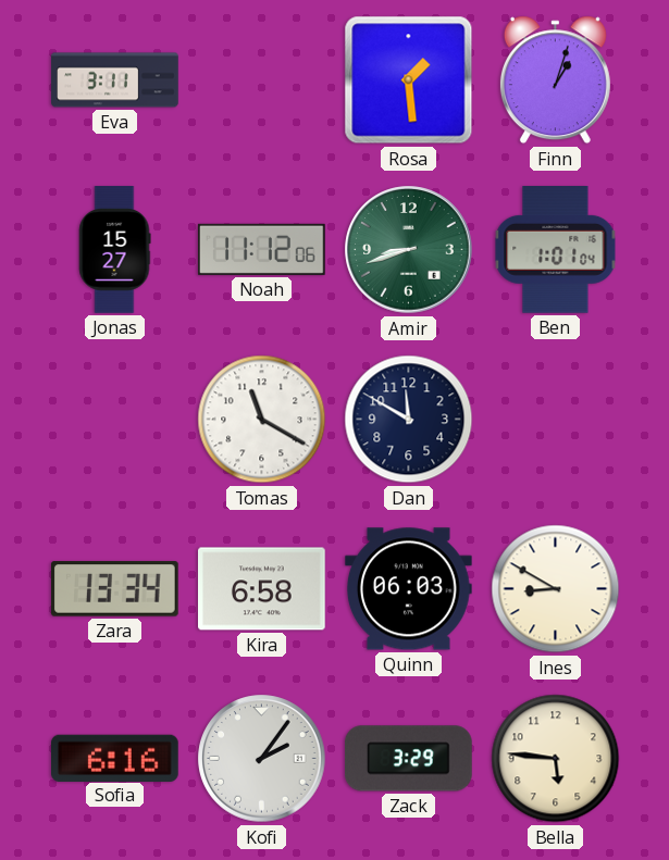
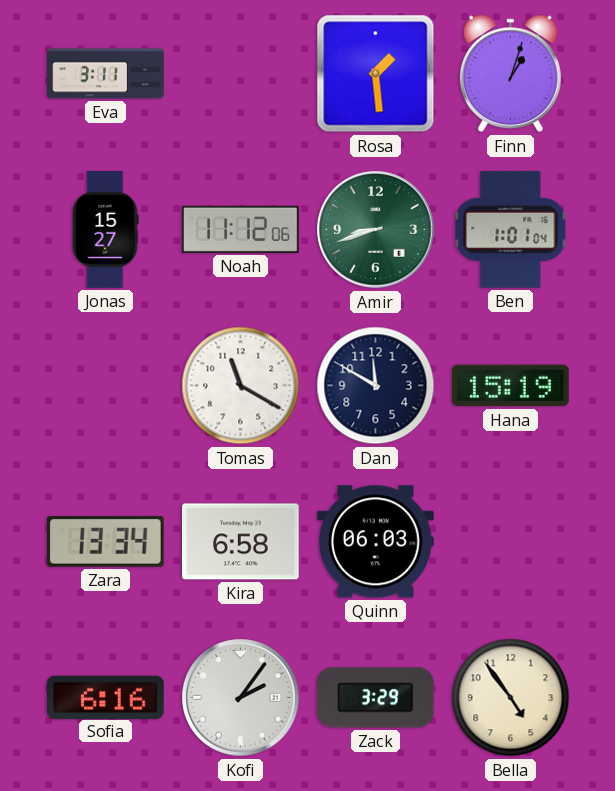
Hana: none -> 15:19
Ines: 8:50 -> none
Bella: 5:46 -> 4:54
